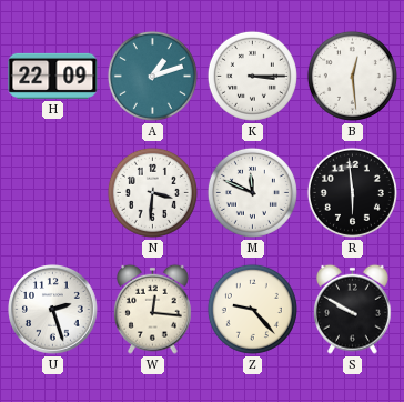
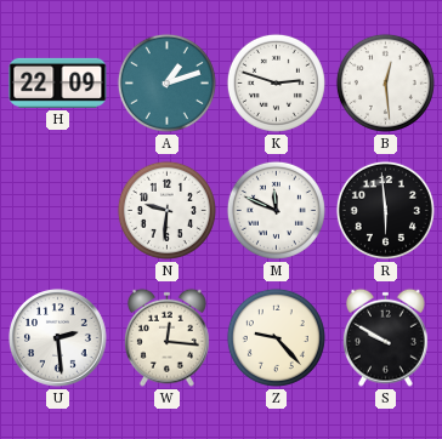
K: 3:15 -> 2:48
N: 3:31 -> 9:31
U: 2:27 -> 2:29
